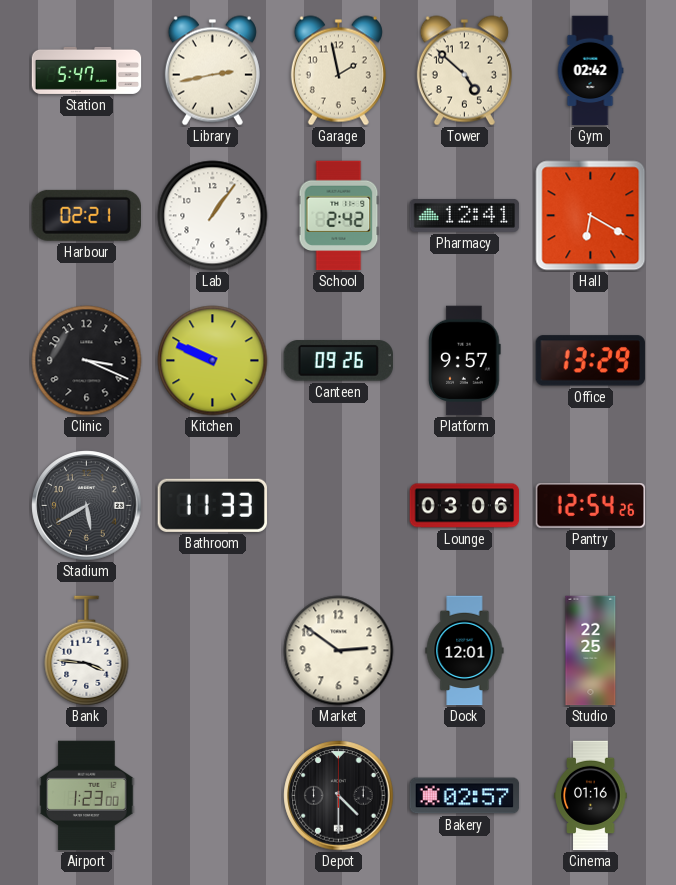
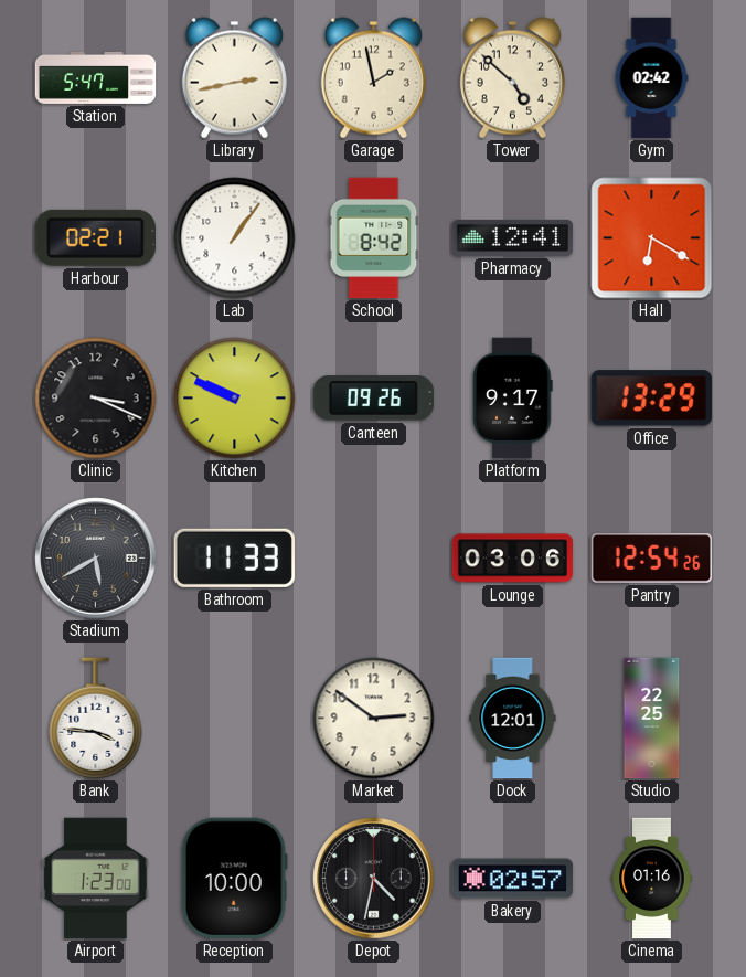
School: 2:42 -> 8:42
Platform: 9:57 -> 9:17
Reception: none -> 10:00
Depot: 4:30 -> 4:32
